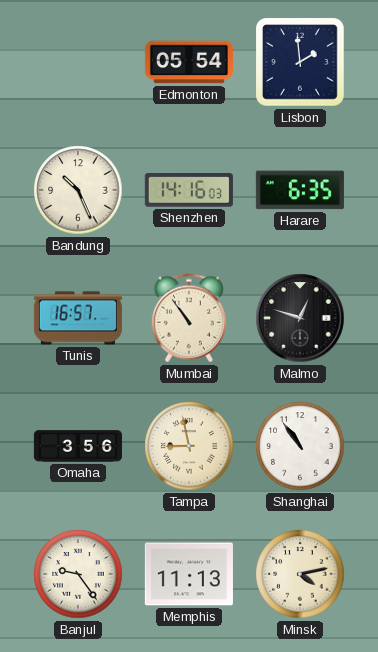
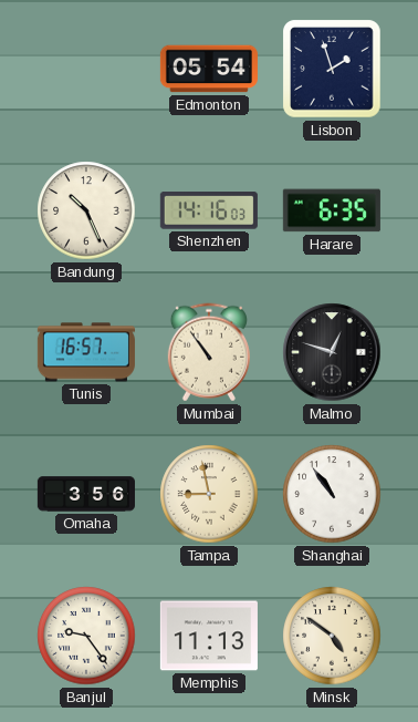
Lisbon: 1:59 -> 1:57
Minsk: 4:13 -> 4:51
